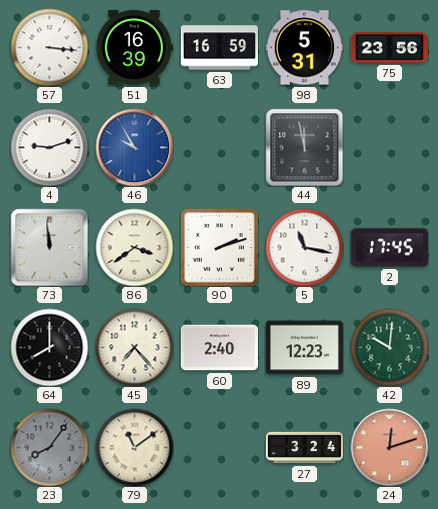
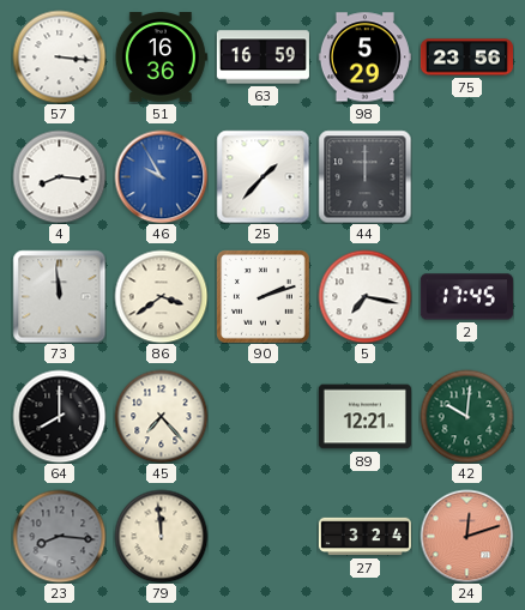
51: 16:39 -> 16:36
98: 5:31 -> 5:29
4: 9:12 -> 8:16
25: none -> 1:37
44: 11:58 -> 12:00
5: 11:17 -> 7:17
60: 2:40 -> none
89: 12:23 -> 12:21
23: 8:06 -> 8:16
79: 11:09 -> 11:59
